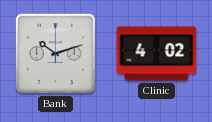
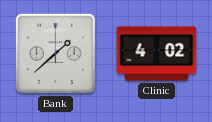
Bank: 10:12 -> 1:38
